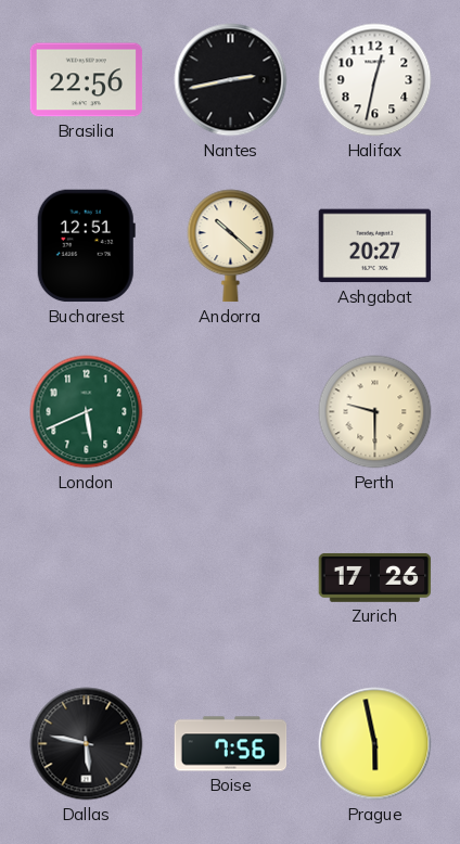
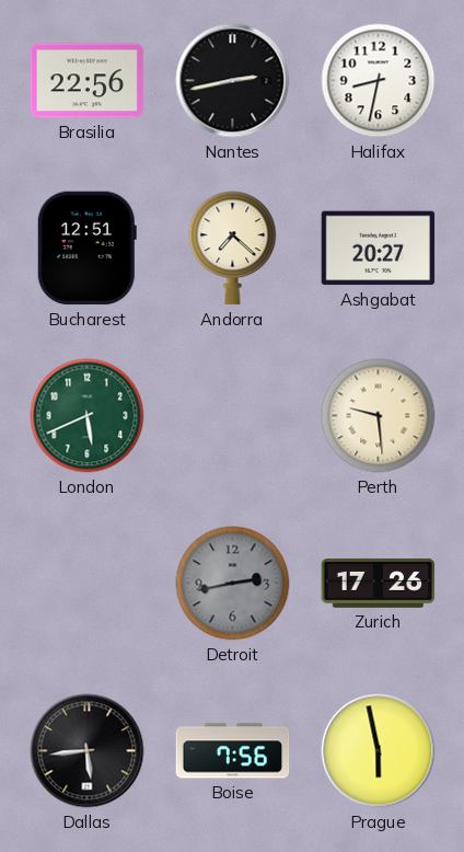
Halifax: 12:32 -> 8:32
Andorra: 10:22 -> 7:22
Perth: 9:30 -> 9:29
Detroit: none -> 2:43
Dallas: 5:47 -> 5:44
